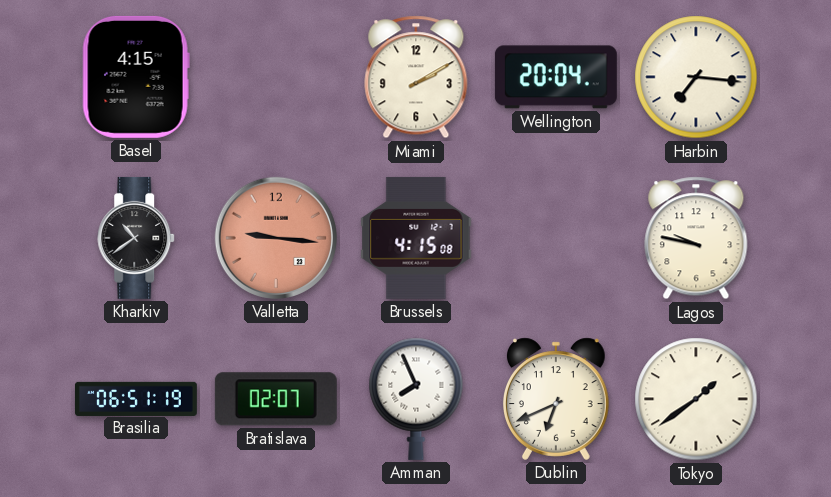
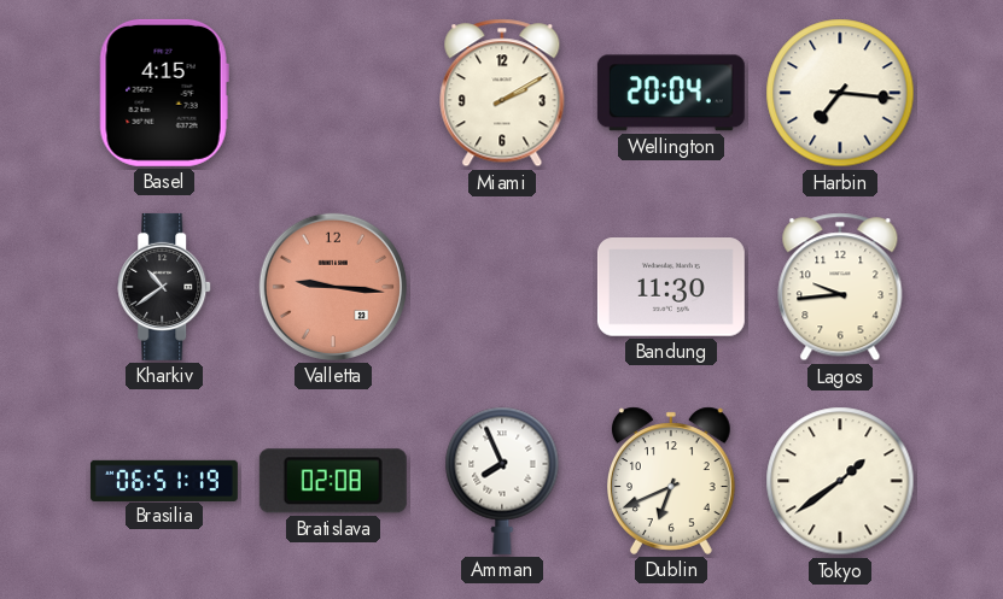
Brussels: 4:15 -> none
Bandung: none -> 11:30
Lagos: 9:47 -> 9:44
Bratislava: 02:07 -> 02:08
